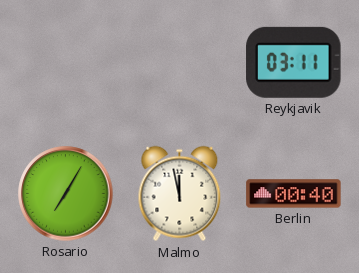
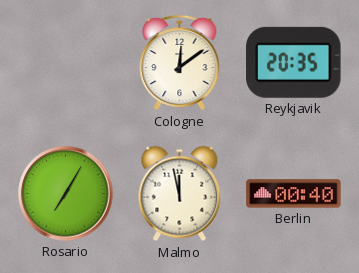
Cologne: none -> 12:09
Reykjavik: 03:11 -> 20:35
